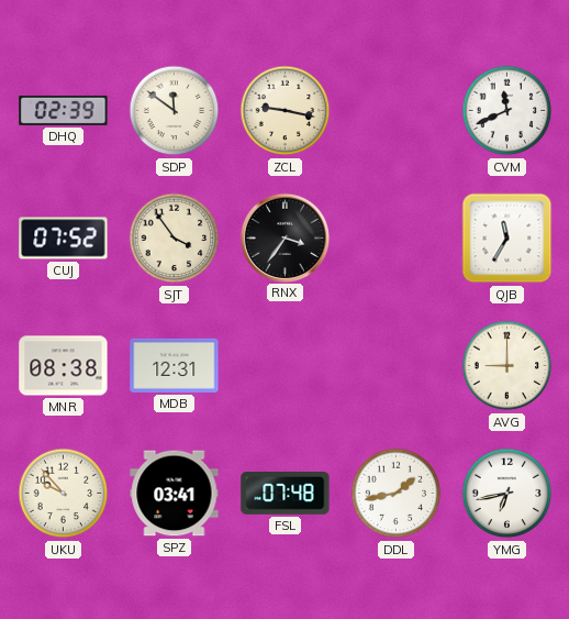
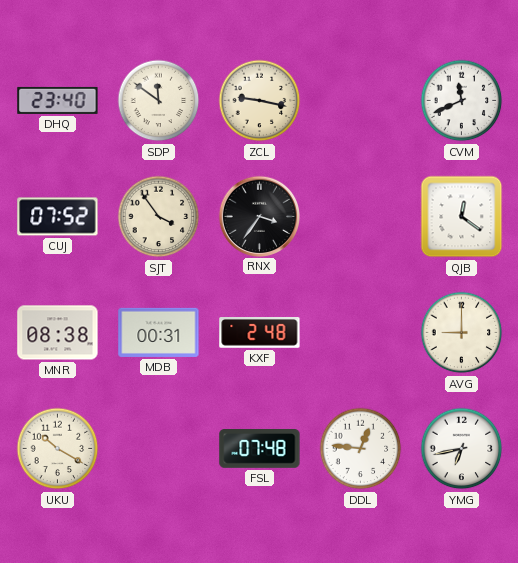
DHQ: 02:39 -> 23:40
QJB: 11:35 -> 12:21
MDB: 12:31 -> 00:31
KXF: none -> 2:48
UKU: 9:53 -> 10:20
SPZ: 03:41 -> none
DDL: 1:43 -> 12:46
